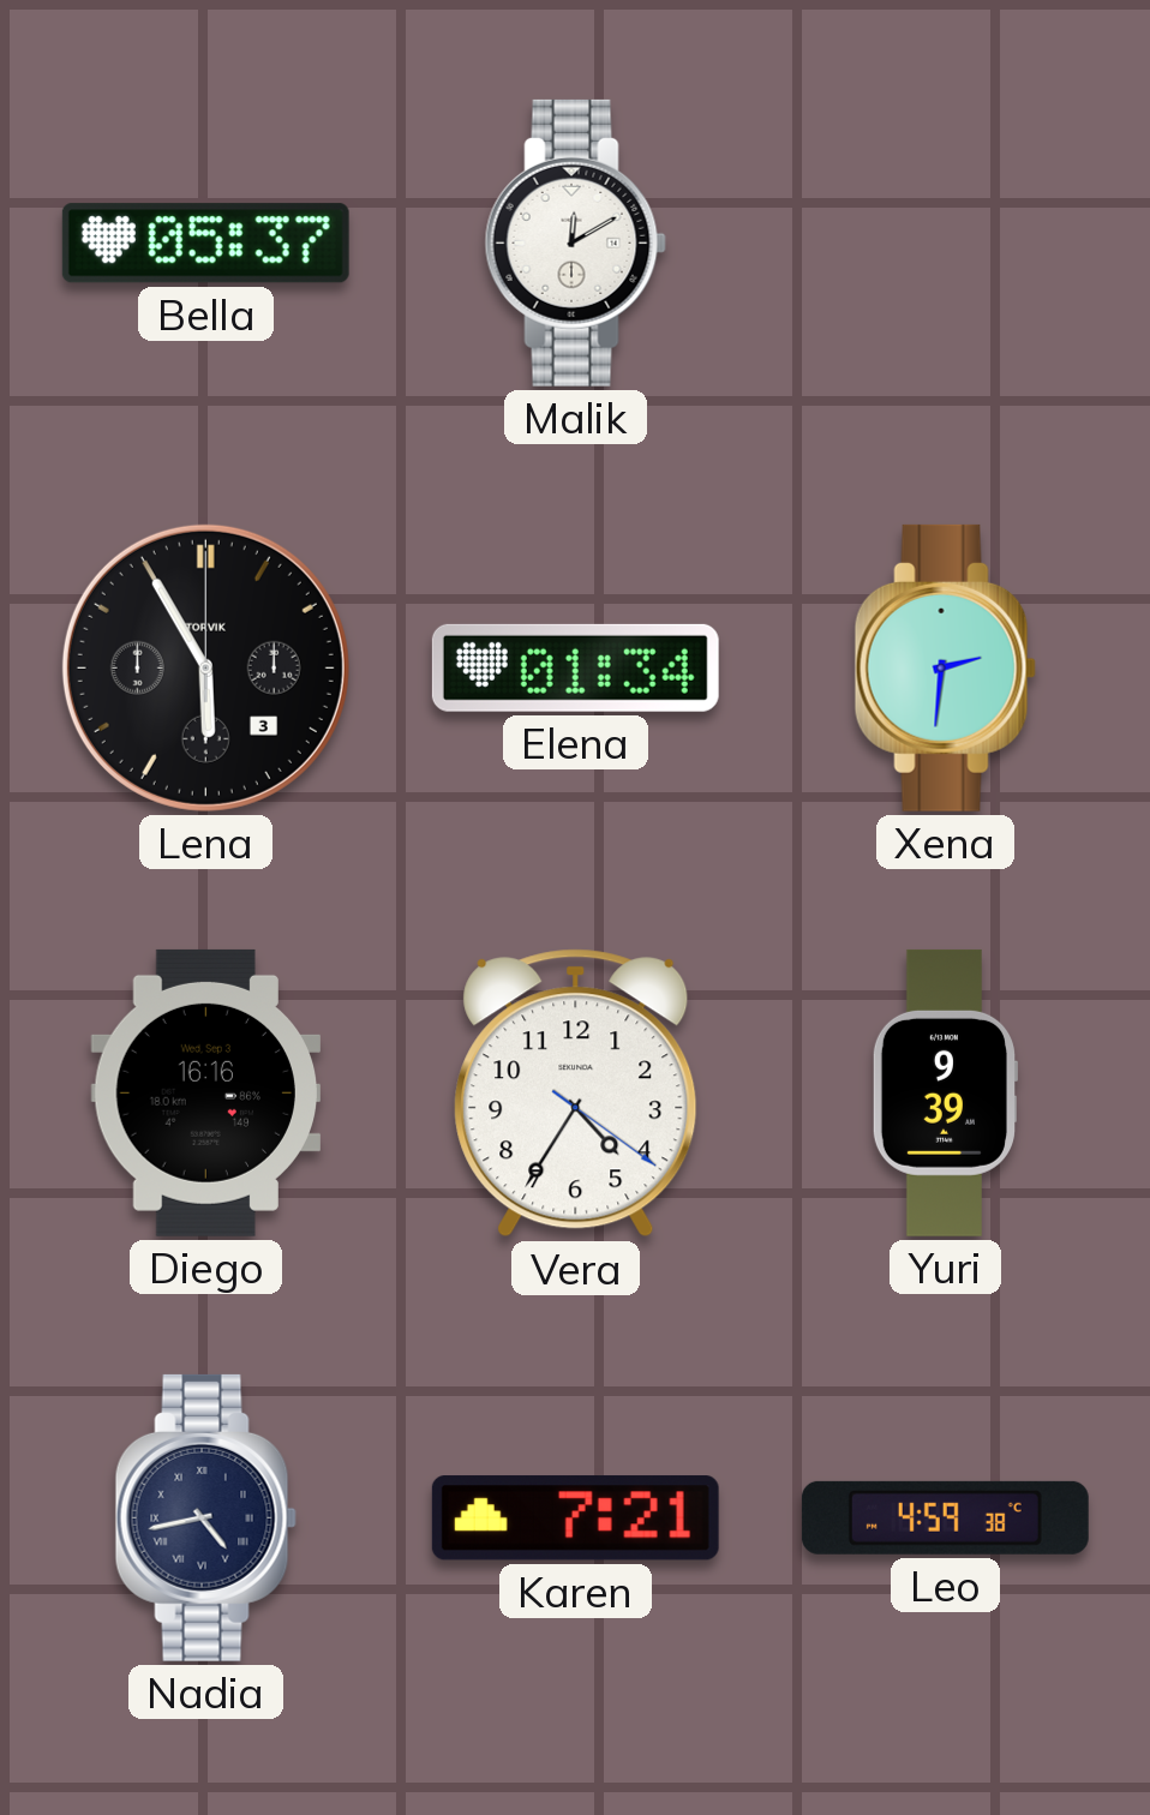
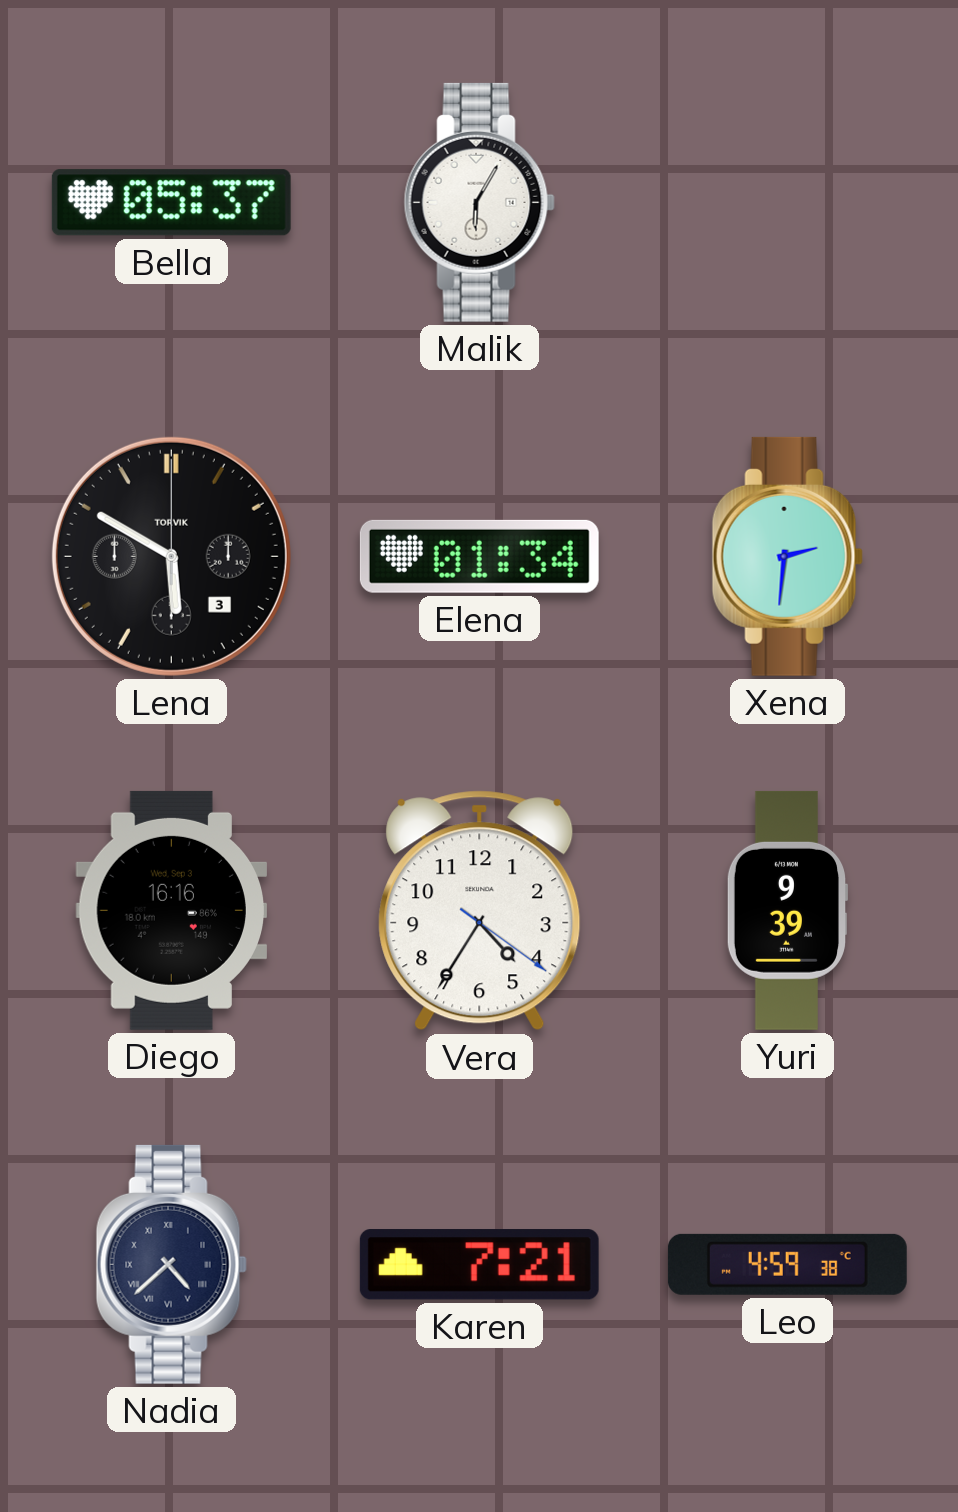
Malik: 12:10 -> 6:05
Lena: 5:55 -> 5:50
Nadia: 4:43 -> 4:38
